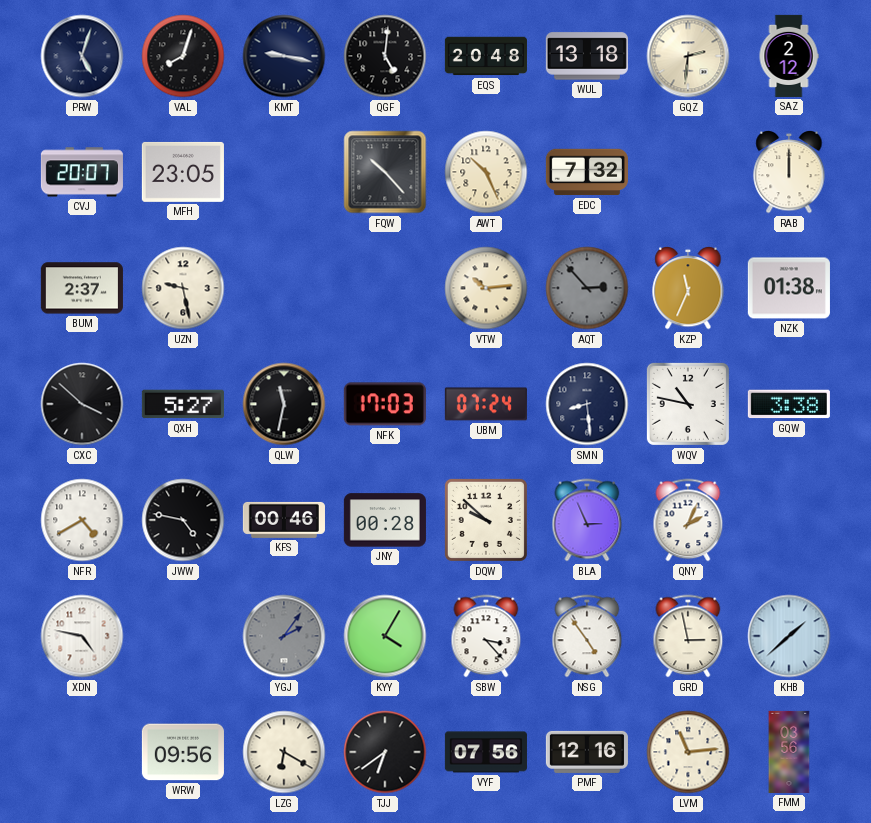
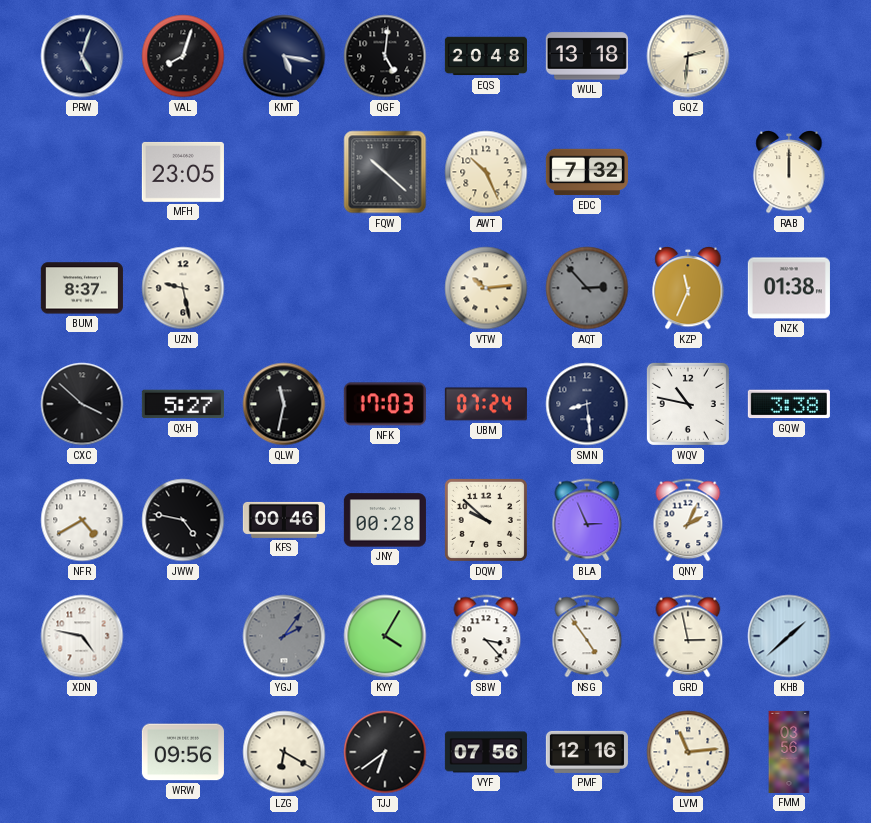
KMT: 9:17 -> 5:17
SAZ: 2:12 -> none
CVJ: 20:07 -> none
FQW: 10:23 -> 10:22
BUM: 2:37 -> 8:37
